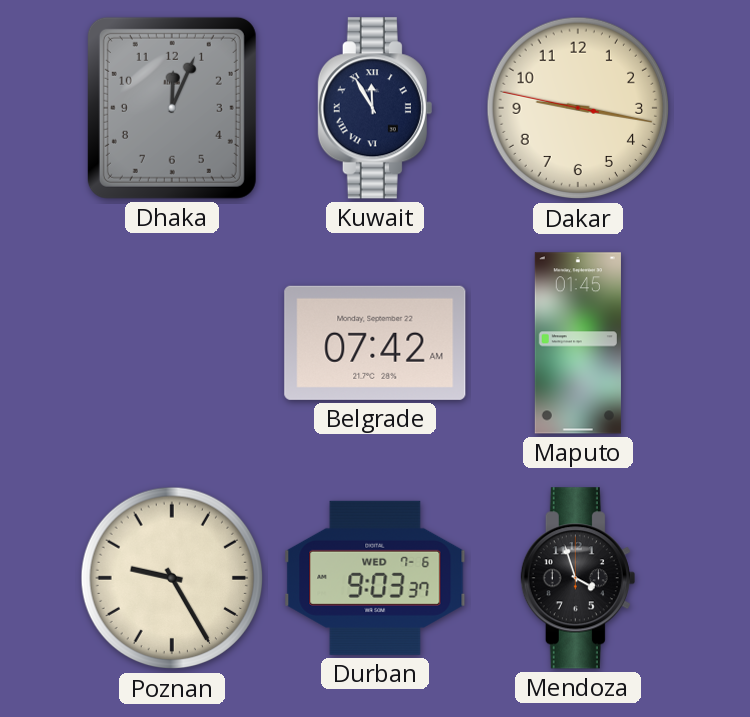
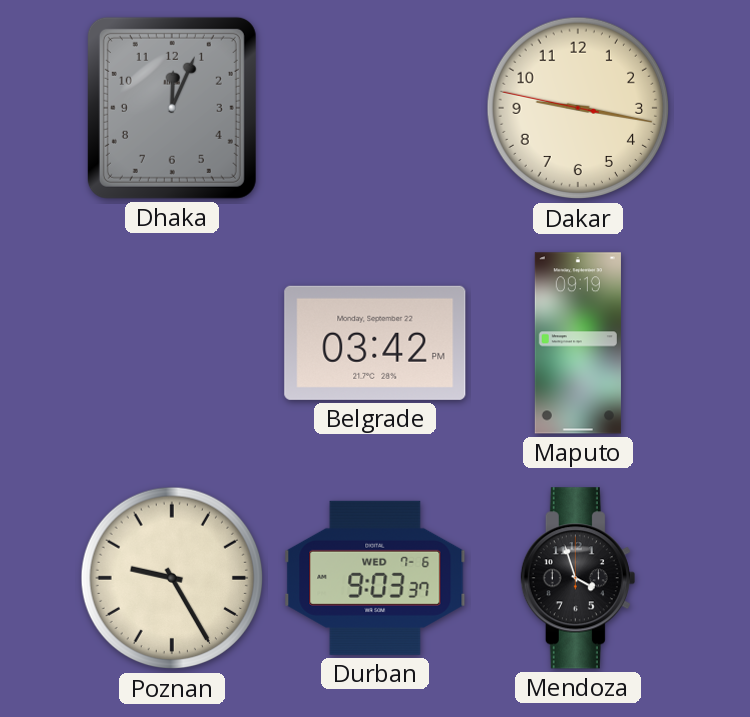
Kuwait: 11:55 -> none
Belgrade: 07:42 -> 03:42
Maputo: 01:45 -> 09:19
